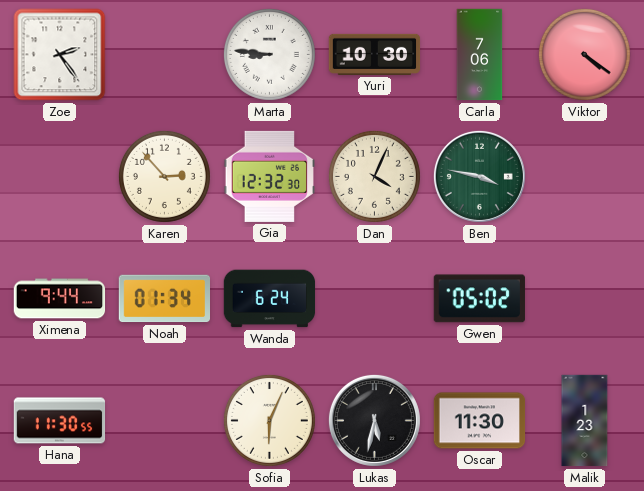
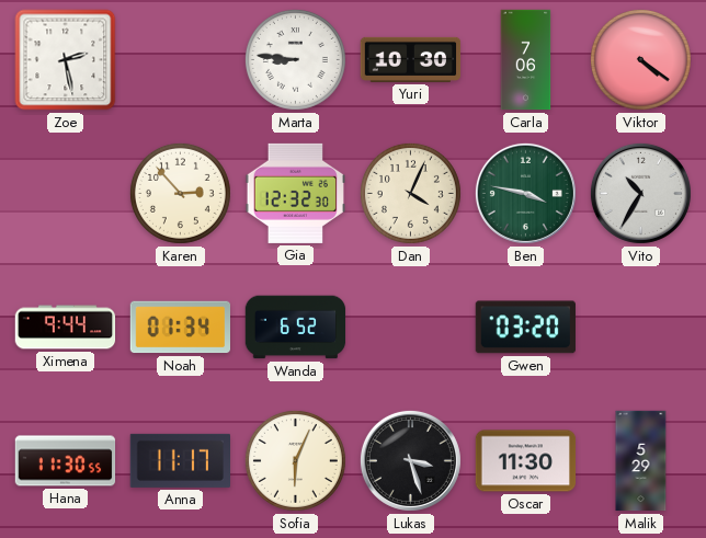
Zoe: 2:24 -> 2:28
Vito: none -> 10:35
Wanda: 6:24 -> 6:52
Gwen: 05:02 -> 03:20
Anna: none -> 11:17
Lukas: 5:32 -> 3:27
Malik: 1:23 -> 5:29
